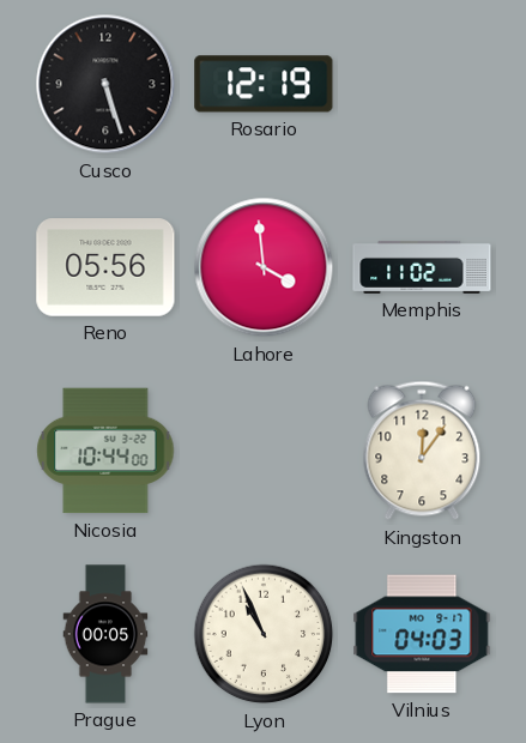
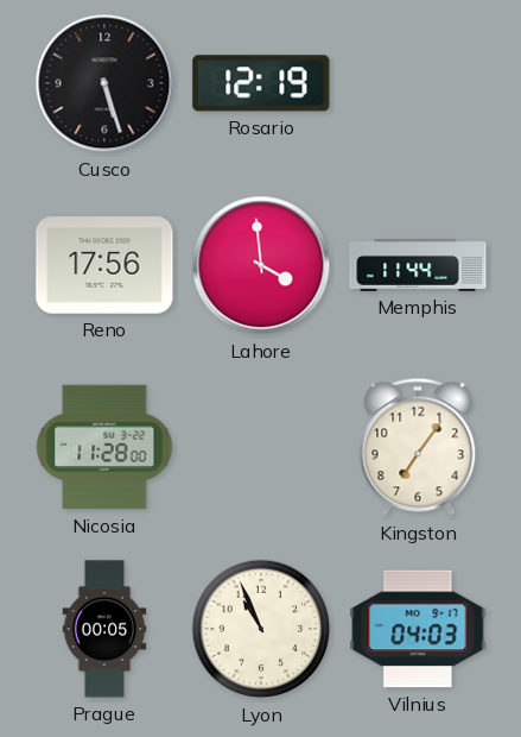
Reno: 05:56 -> 17:56
Memphis: 11:02 -> 11:44
Nicosia: 10:44 -> 11:28
Kingston: 12:06 -> 7:06
